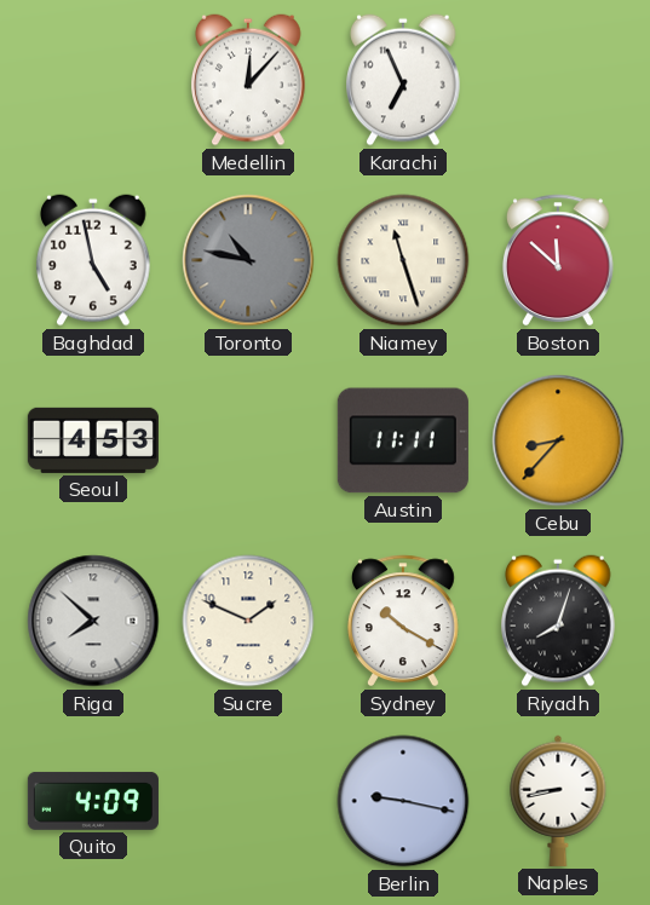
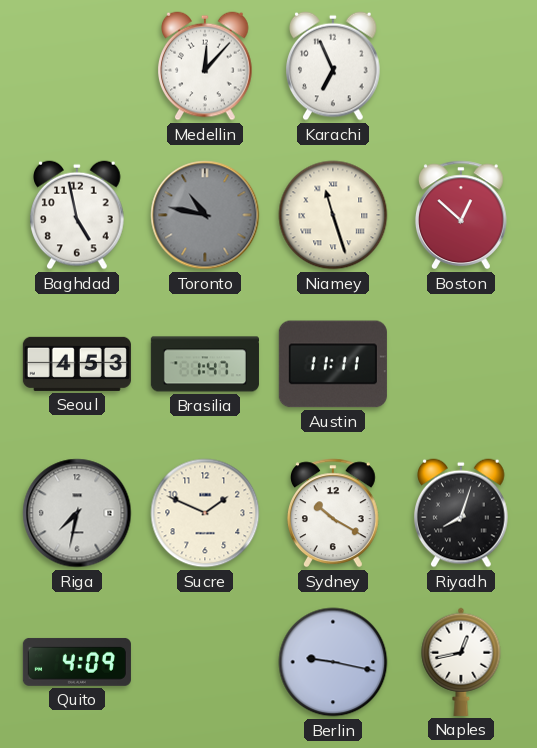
Boston: 11:52 -> 12:52
Brasilia: none -> 1:47
Cebu: 8:37 -> none
Riga: 7:52 -> 7:32
Naples: 8:43 -> 12:43
